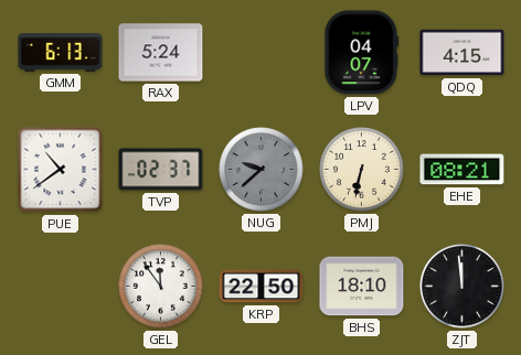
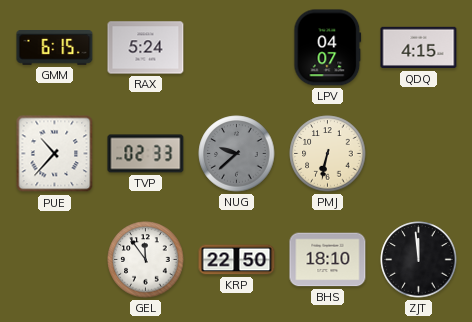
GMM: 6:13 -> 6:15
PUE: 10:39 -> 10:37
TVP: 02:37 -> 02:33
EHE: 08:21 -> none
